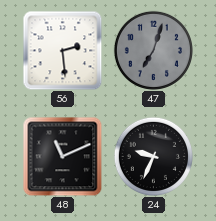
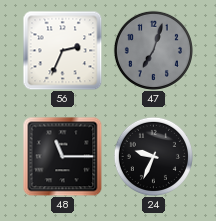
56: 2:29 -> 2:34
48: 11:11 -> 11:15
